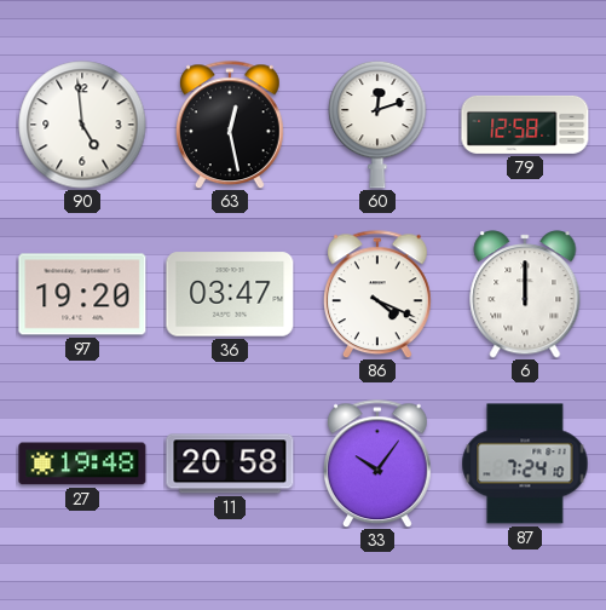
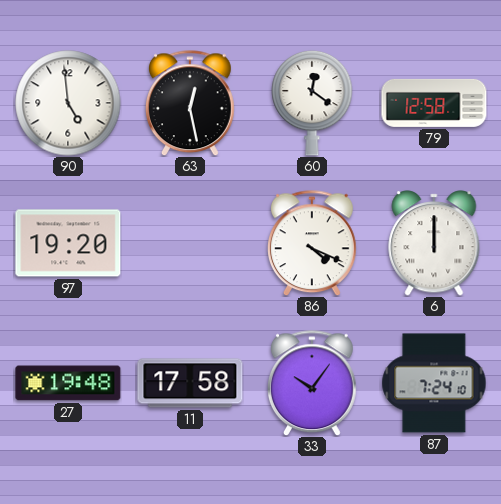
60: 12:12 -> 12:21
36: 03:47 -> none
11: 20:58 -> 17:58
